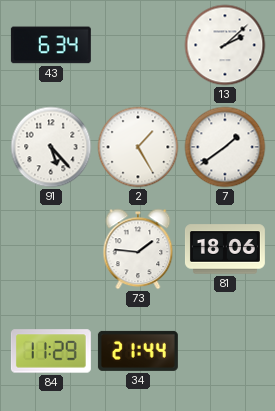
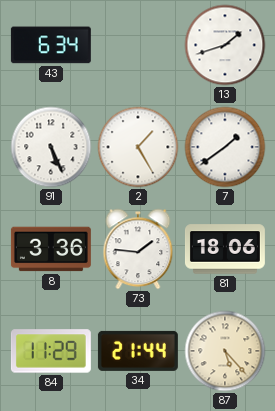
13: 2:08 -> 1:42
91: 5:23 -> 5:26
8: none -> 3:36
87: none -> 5:23
